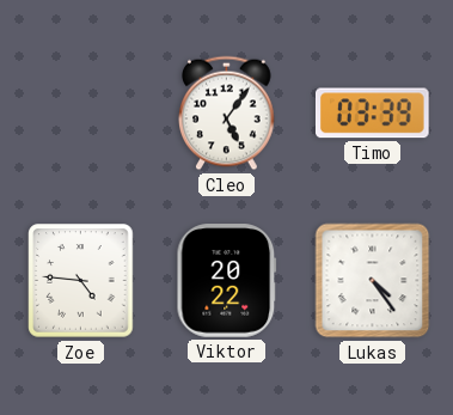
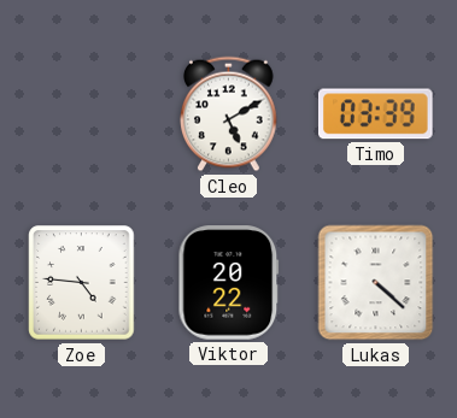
Cleo: 5:06 -> 5:10
Lukas: 4:24 -> 4:22
